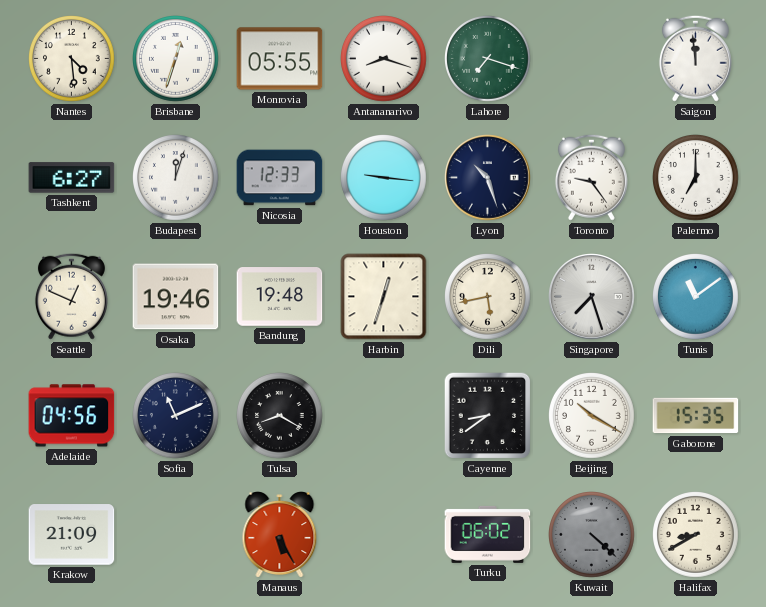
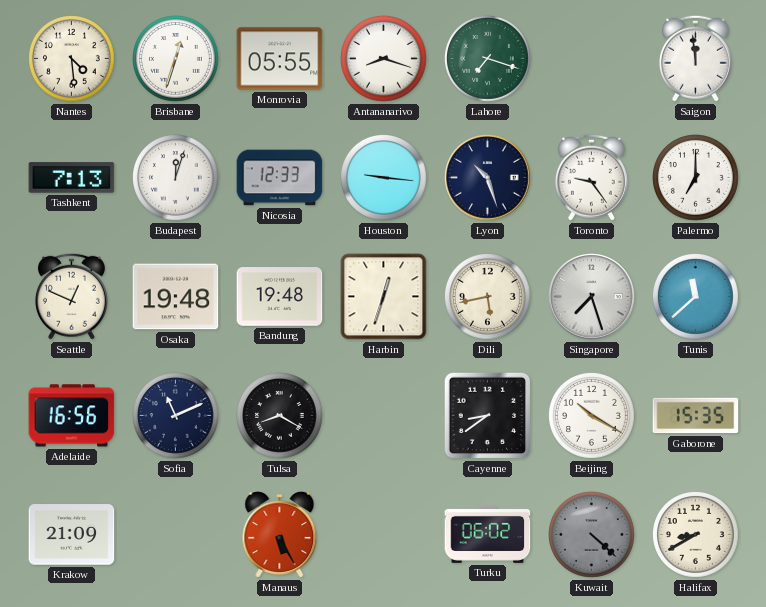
Tashkent: 6:27 -> 7:13
Osaka: 19:46 -> 19:48
Tunis: 11:09 -> 11:38
Adelaide: 04:56 -> 16:56
